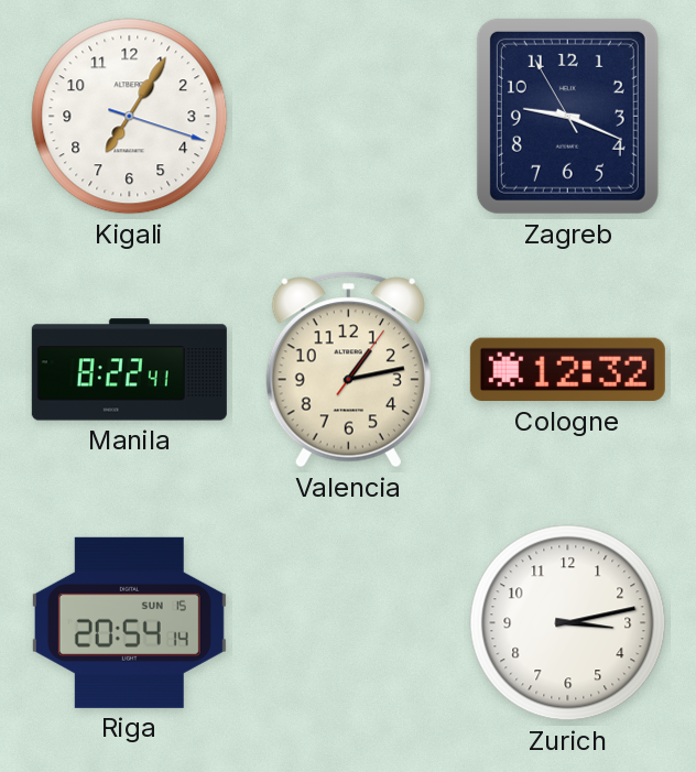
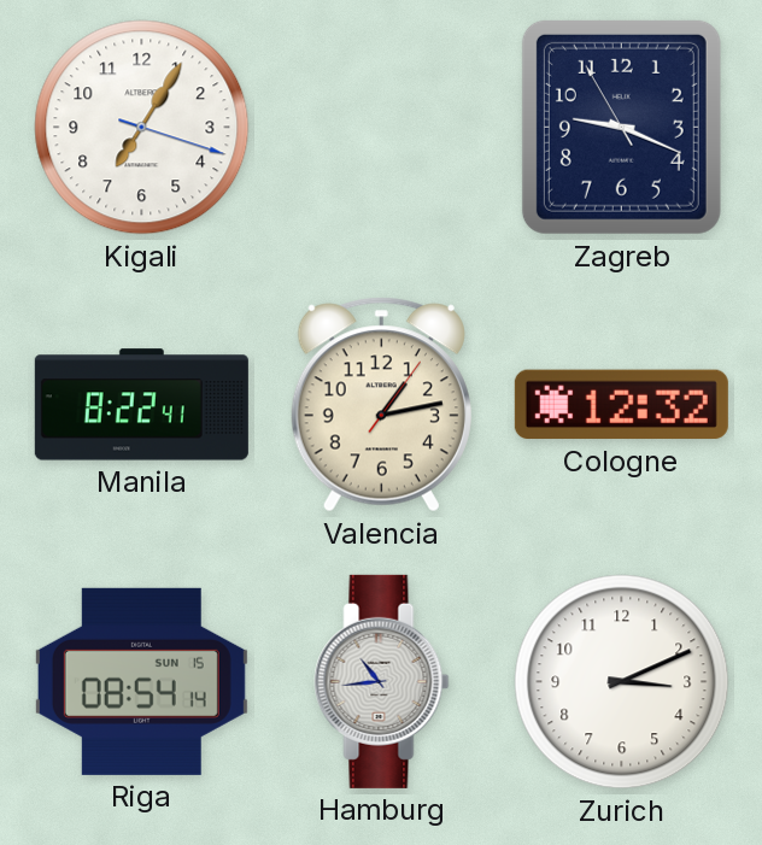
Riga: 20:54 -> 08:54
Hamburg: none -> 10:44
Zurich: 3:13 -> 3:11
